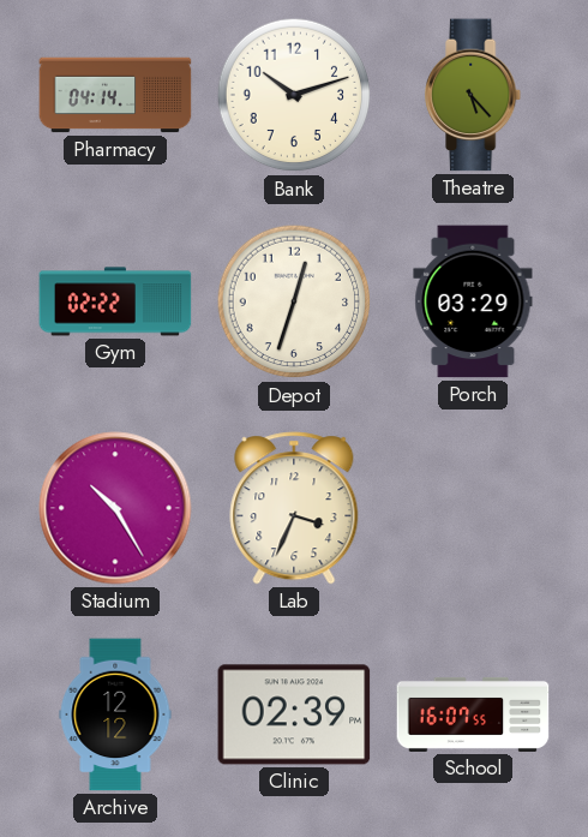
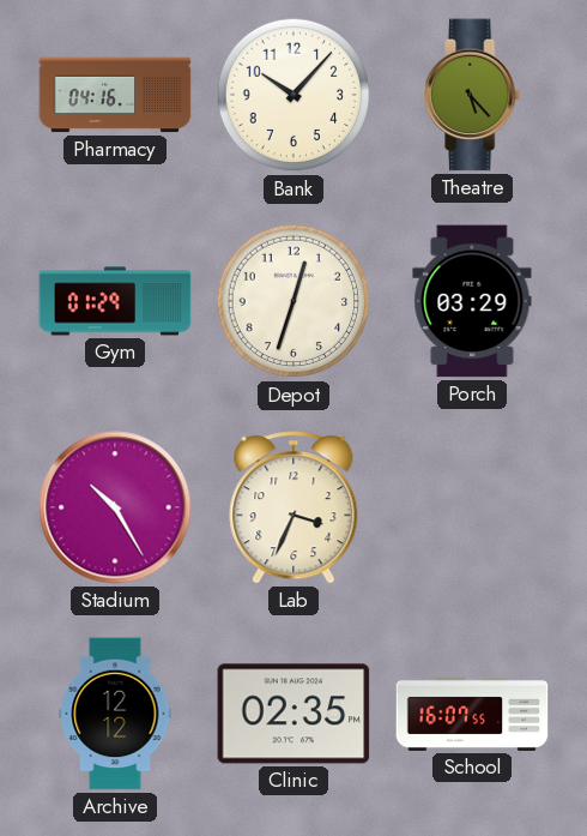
Pharmacy: 04:14 -> 04:16
Bank: 10:12 -> 10:07
Gym: 02:22 -> 01:29
Clinic: 02:39 -> 02:35
